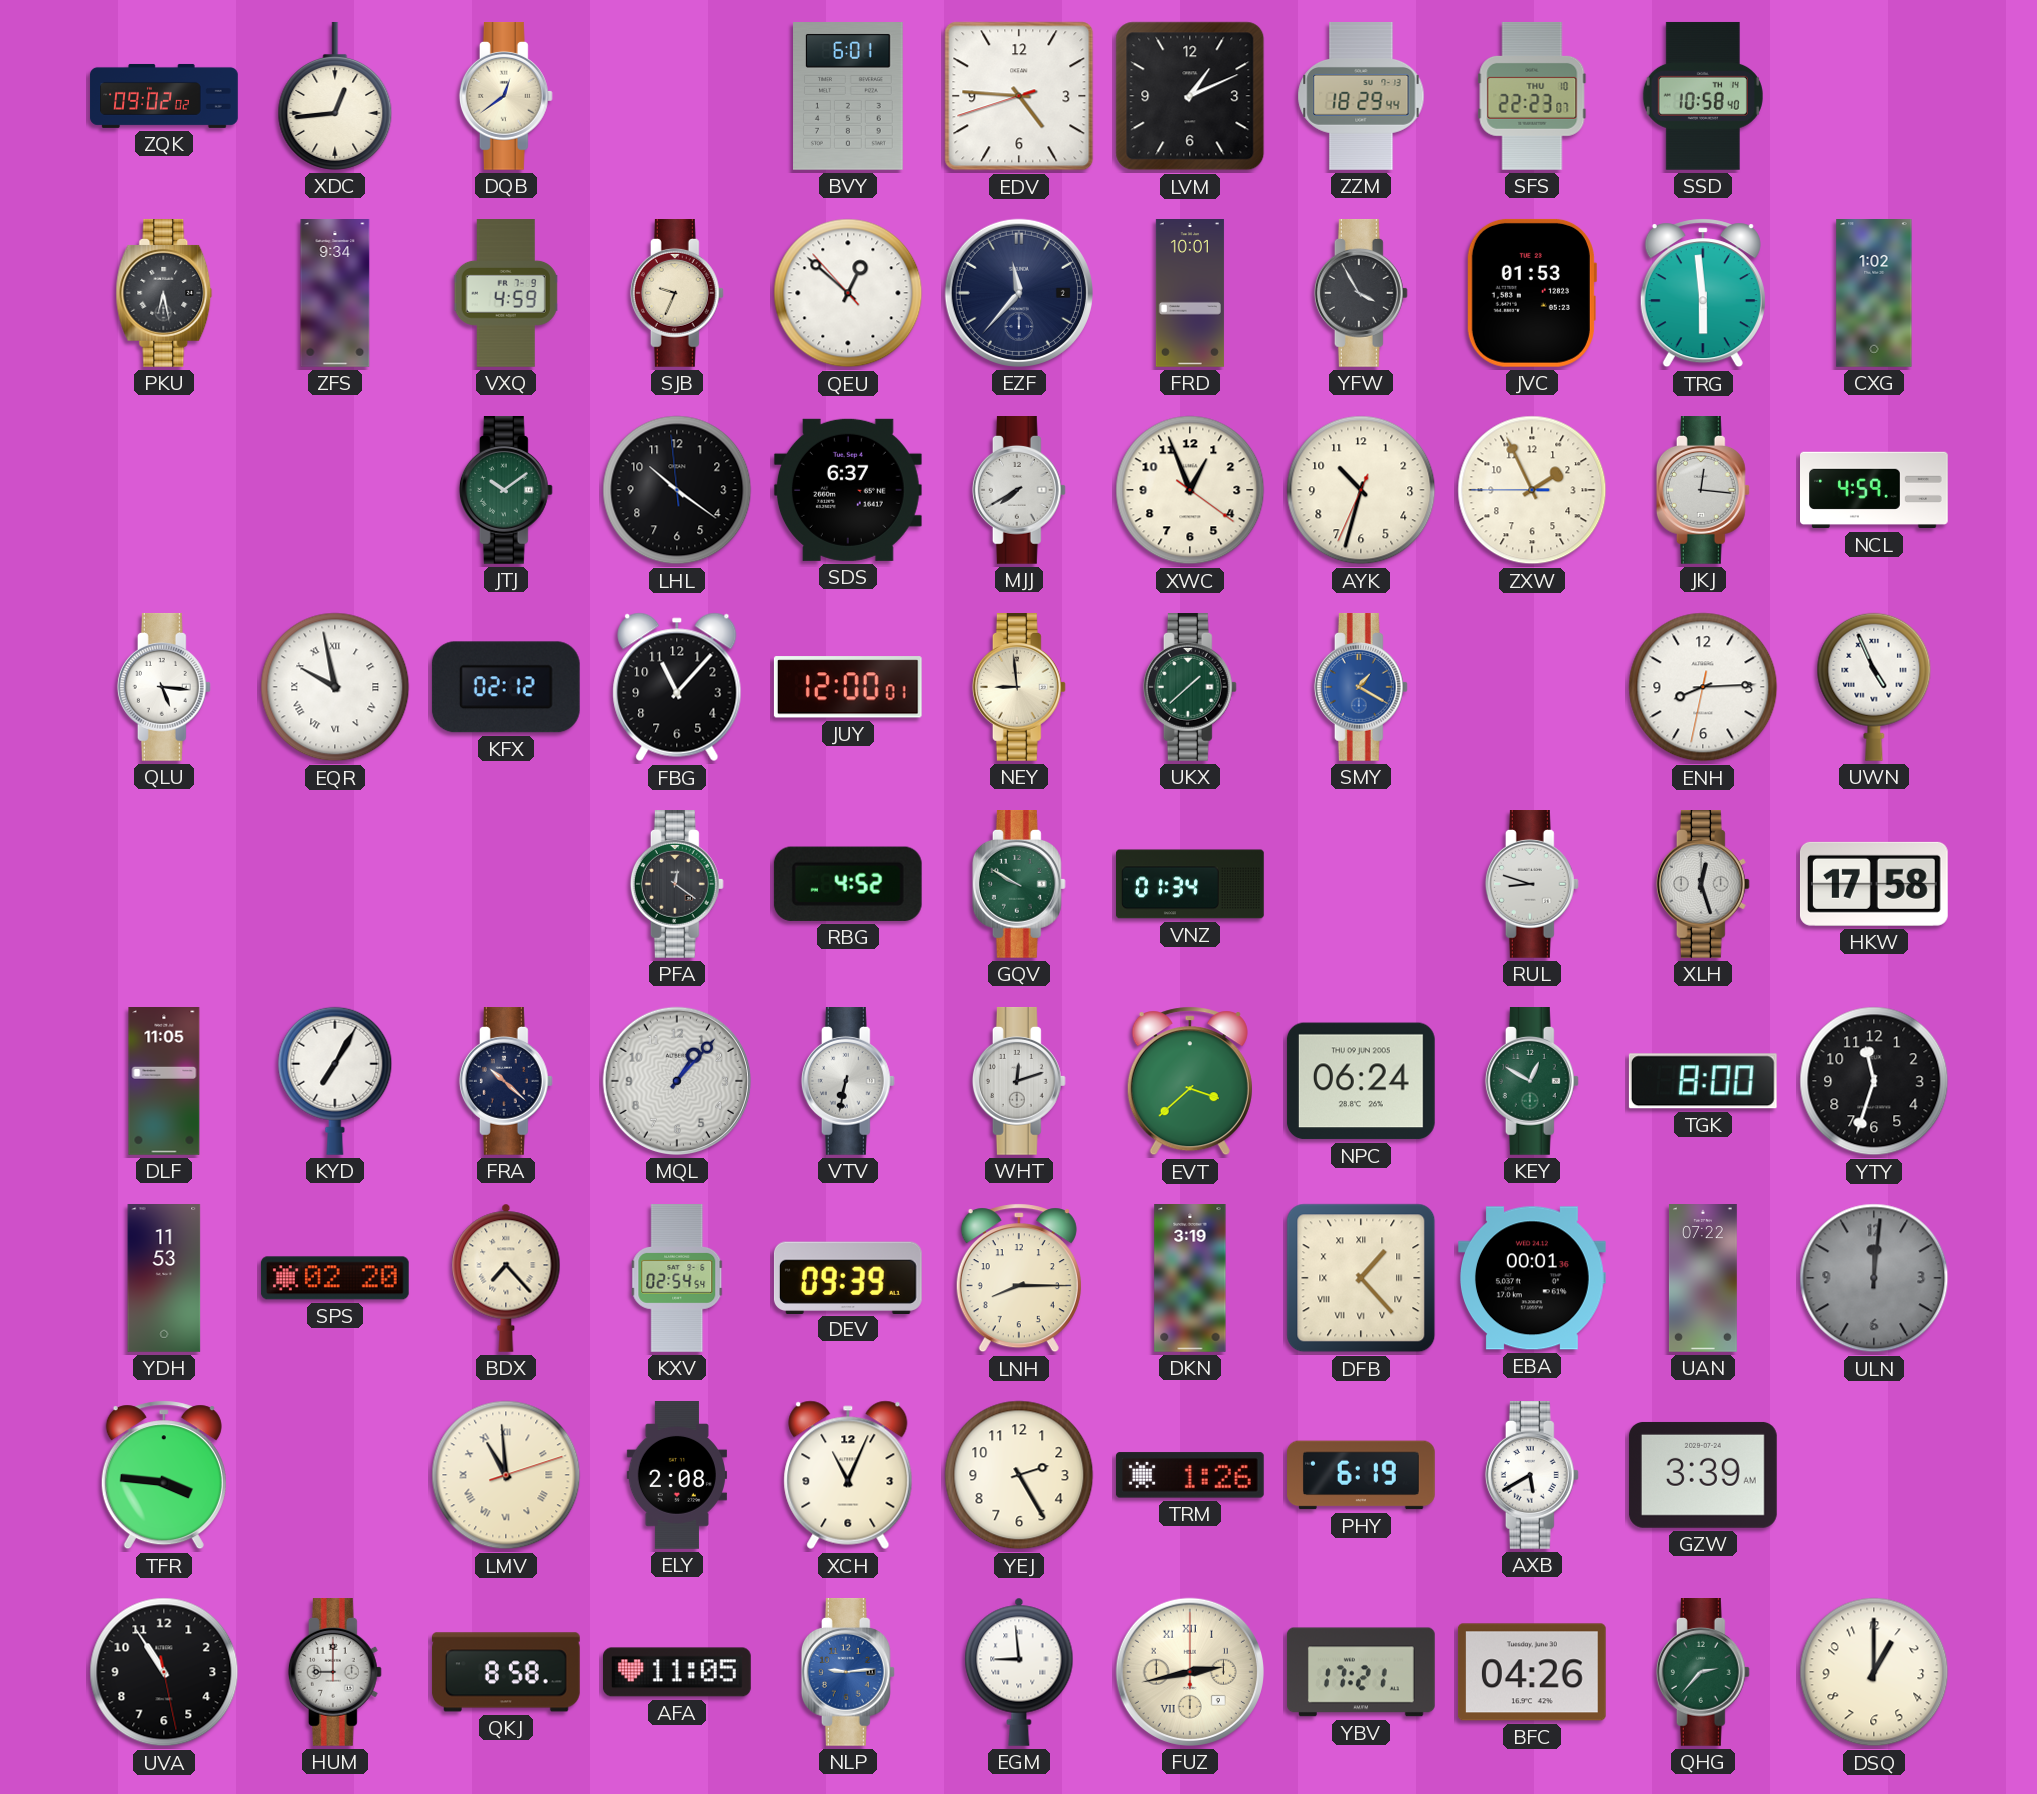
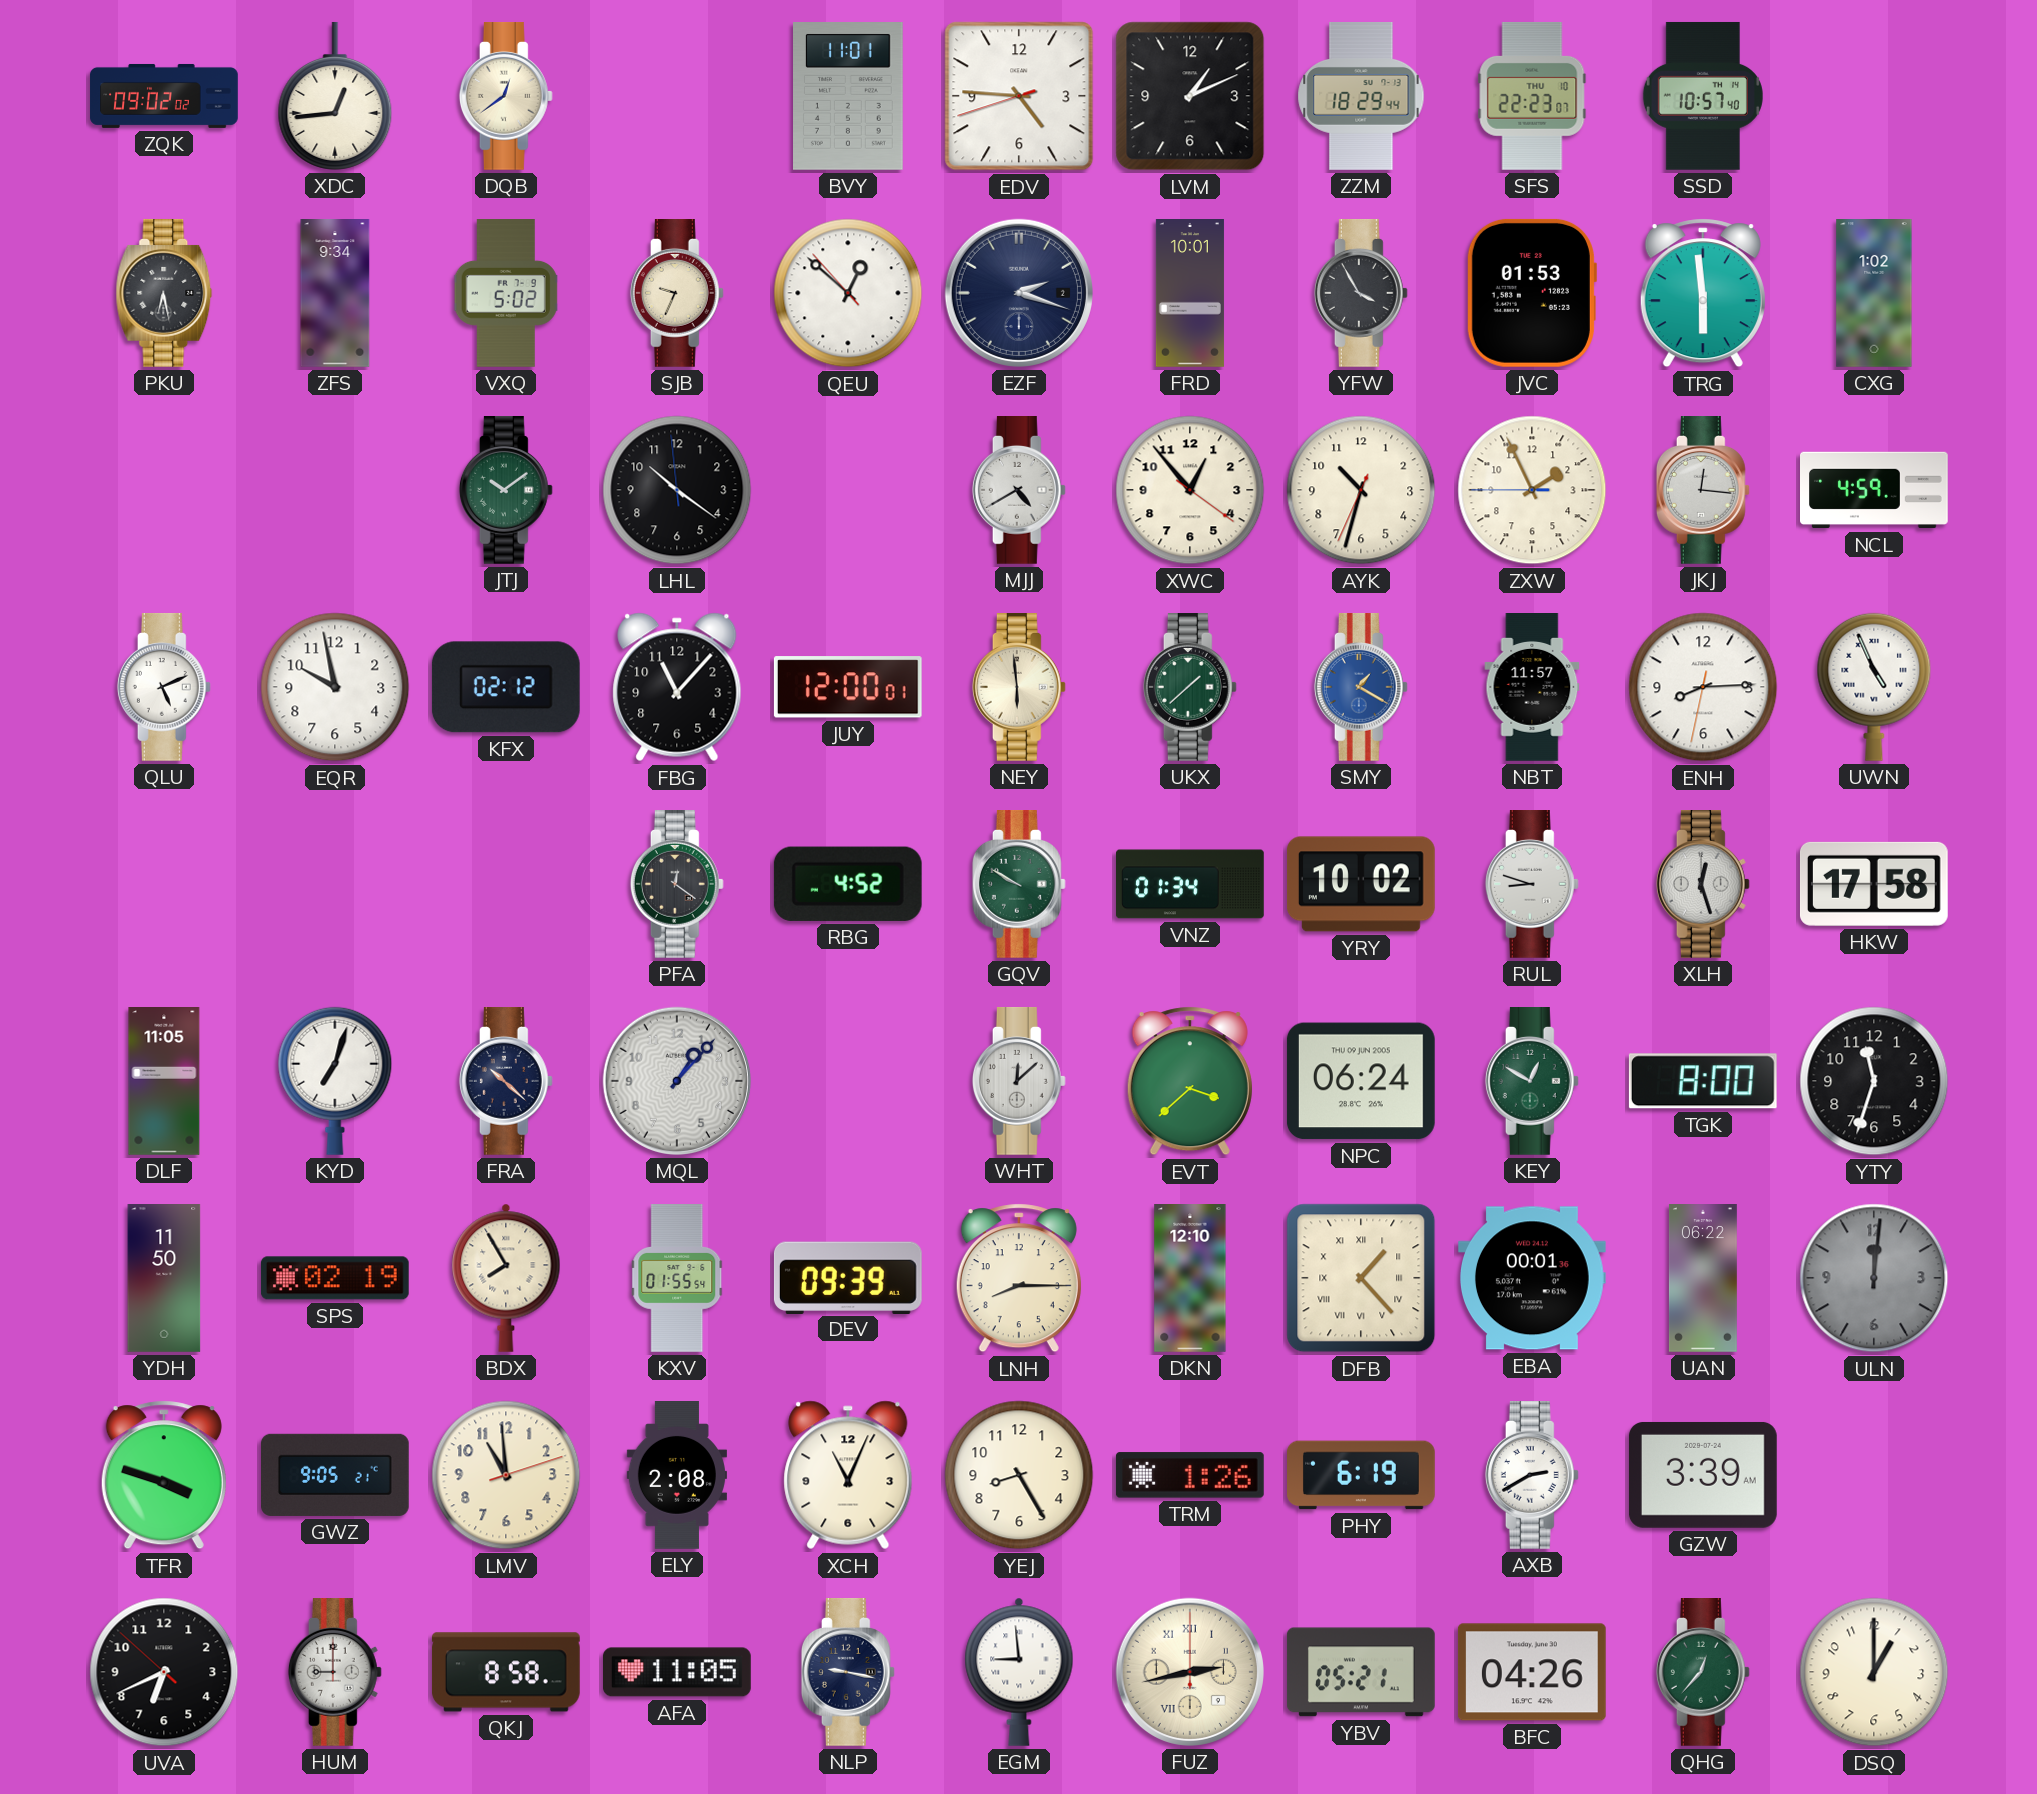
BVY: 6:01 -> 11:01
SSD: 10:58 -> 10:57
VXQ: 4:59 -> 5:02
EZF: 11:37 -> 2:18
SDS: 6:37 -> none
MJJ: 7:40 -> 4:40
XWC: 12:56 -> 12:53
QLU: 5:16 -> 5:11
EQR numerals: Roman -> Arabic
NEY: 8:59 -> 5:59
NBT: none -> 11:57
YRY: none -> 10:02
KYD: 7:05 -> 7:03
VTV: 6:32 -> none
WHT: 12:12 -> 12:08
YDH: 11:53 -> 11:50
SPS: 02:20 -> 02:19
BDX: 7:23 -> 7:55
KXV: 02:54 -> 01:55
DKN: 3:19 -> 12:10
UAN: 07:22 -> 06:22
TFR: 3:46 -> 3:48
GWZ: none -> 9:05
LMV numerals: Roman -> Arabic
YEJ: 2:25 -> 8:25
AXB: 5:40 -> 2:40
UVA: 10:54 -> 6:40
NLP: 9:14 -> 9:17
NLP dial: blue -> navy
YBV: 17:21 -> 05:21
QHG: 2:37 -> 12:37
